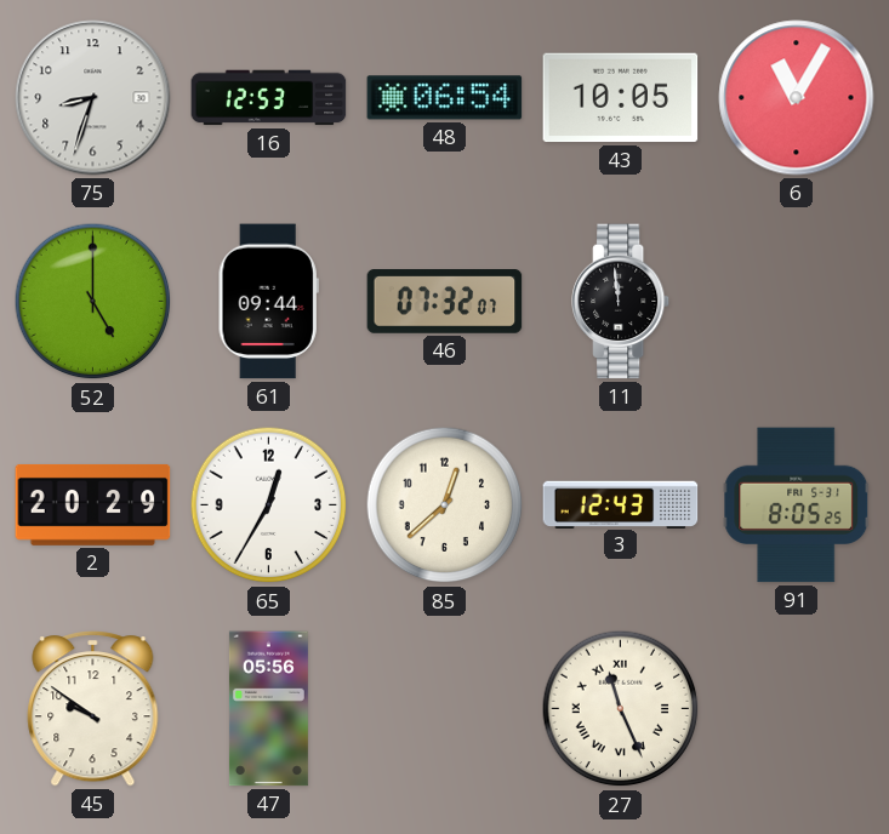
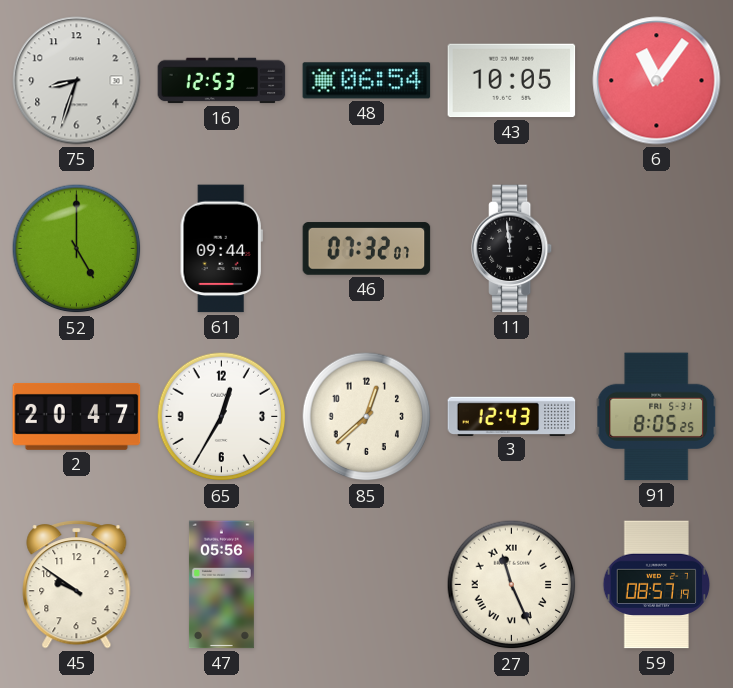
6: 11:05 -> 11:06
2: 20:29 -> 20:47
59: none -> 08:57
